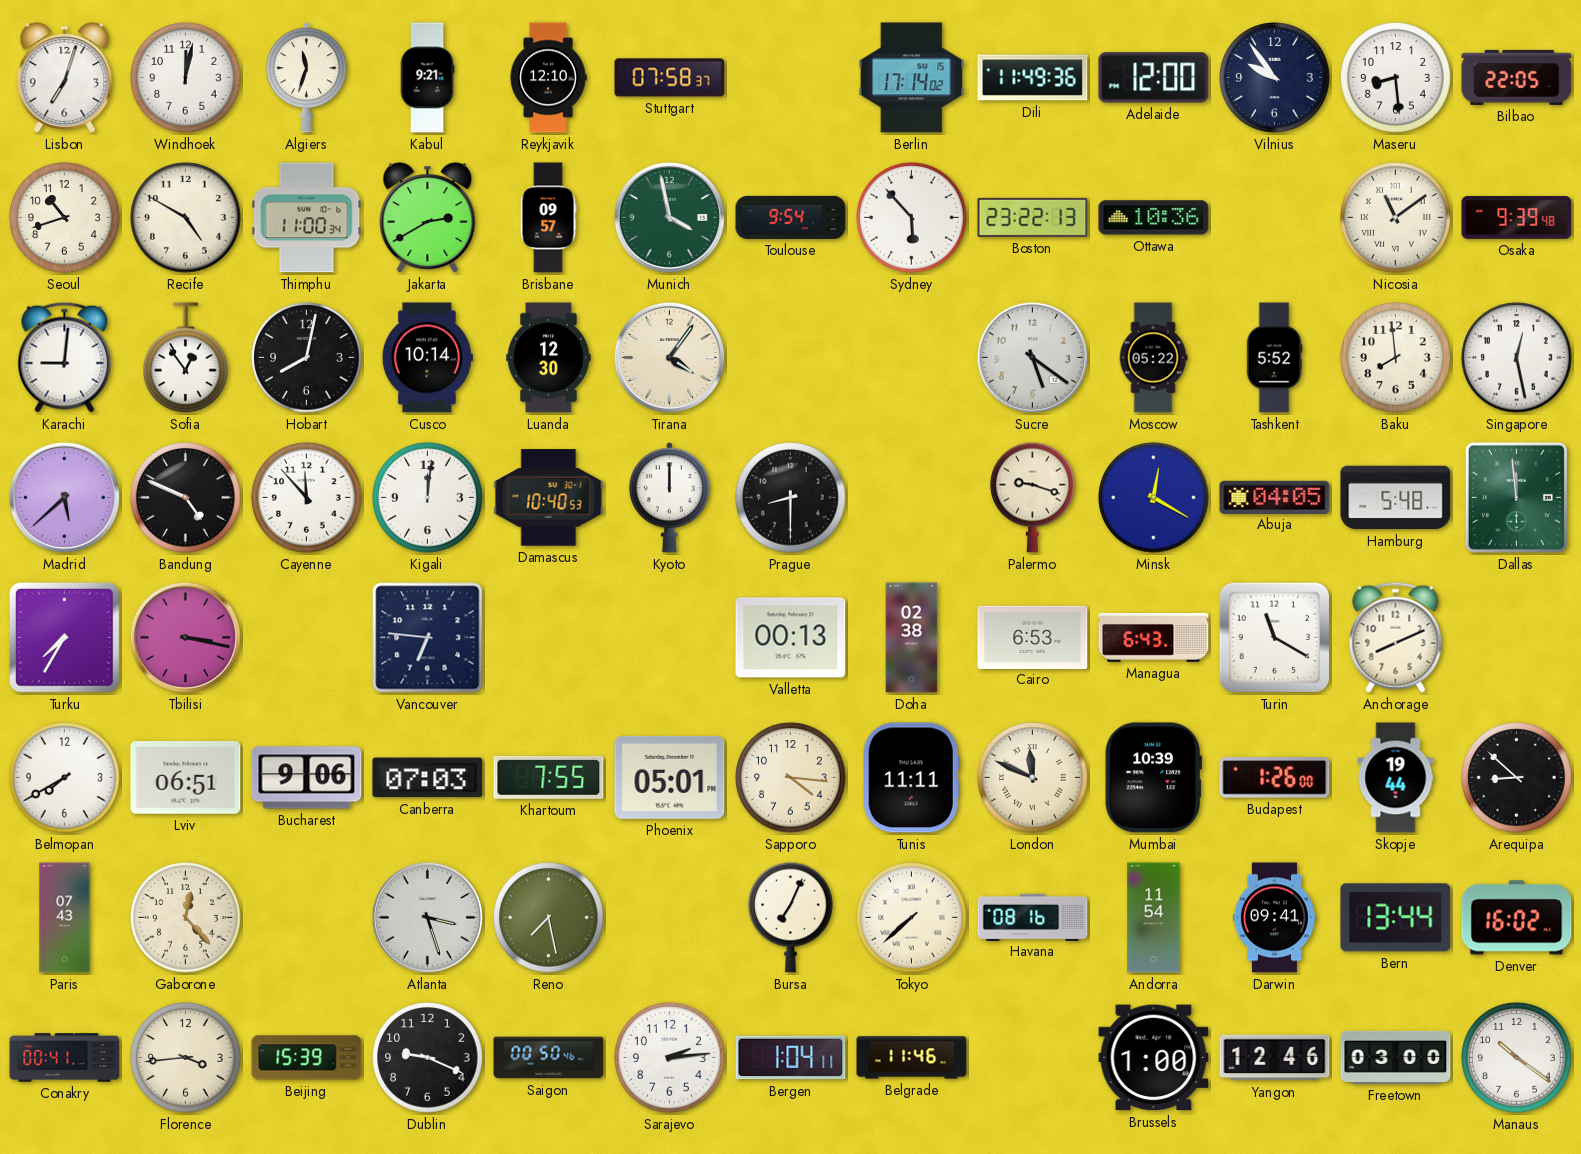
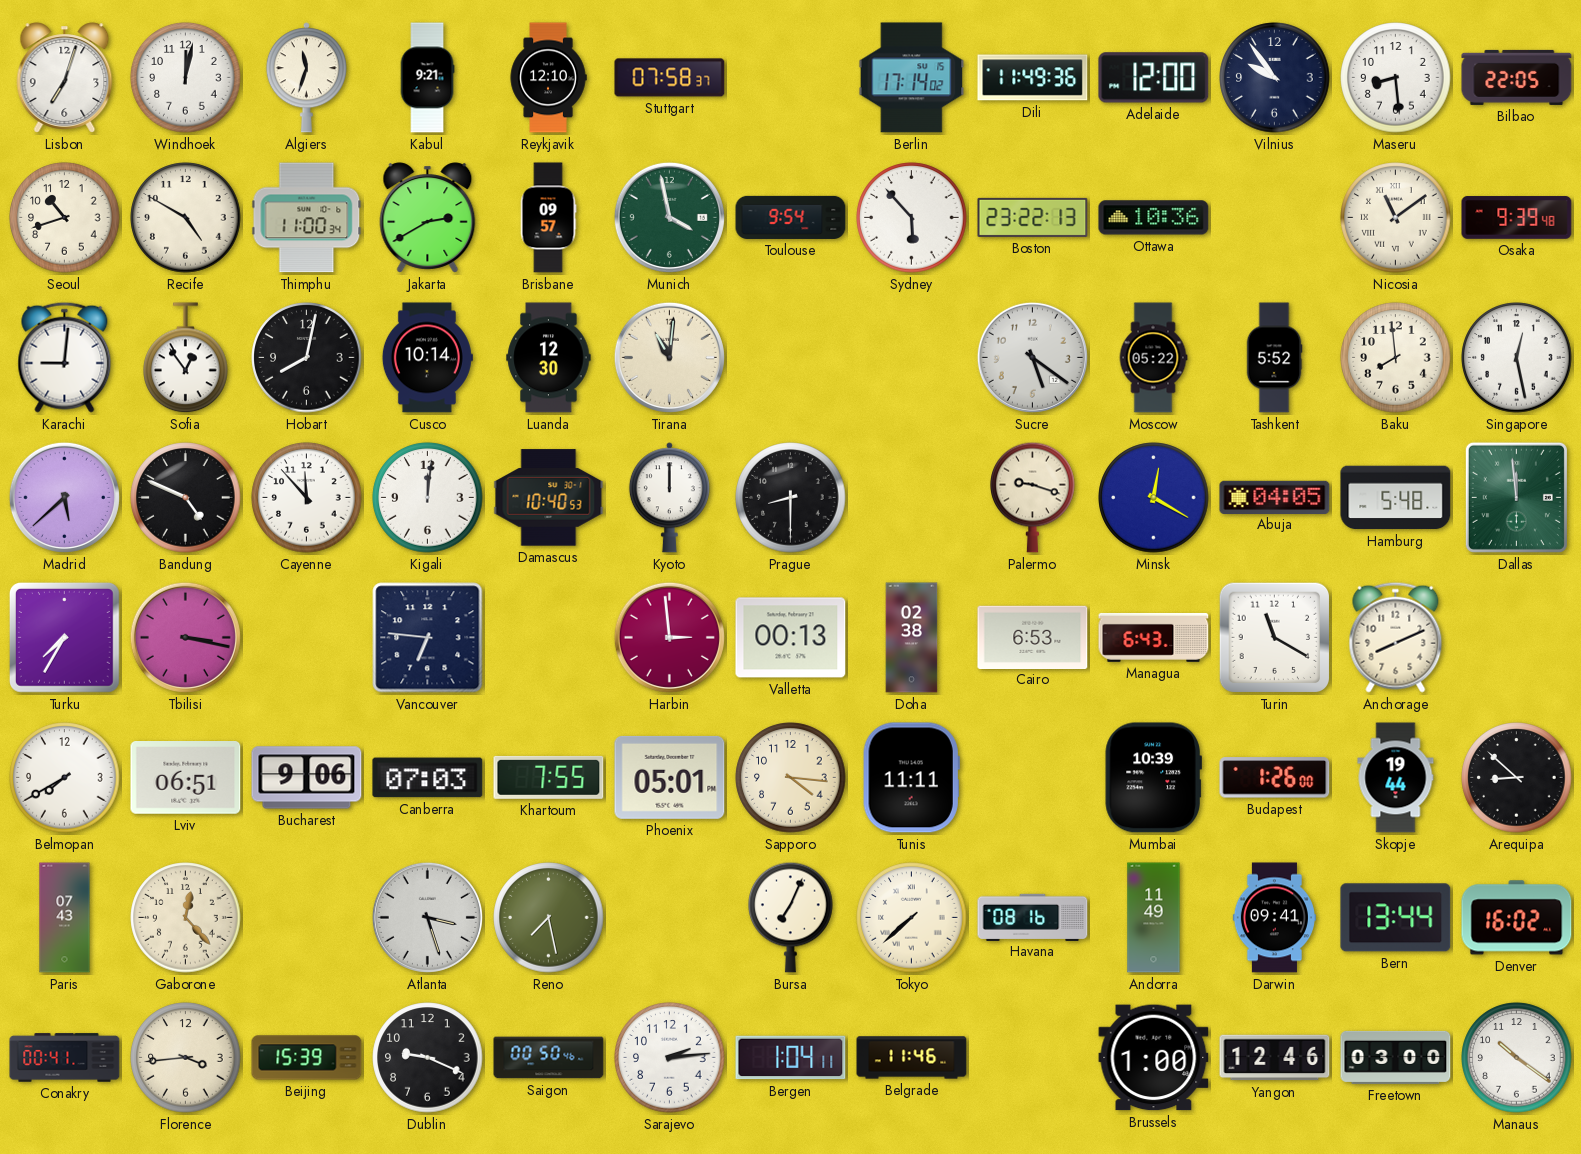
Tirana: 4:06 -> 11:01
Harbin: none -> 2:59
London: 11:49 -> none
Andorra: 11:54 -> 11:49
